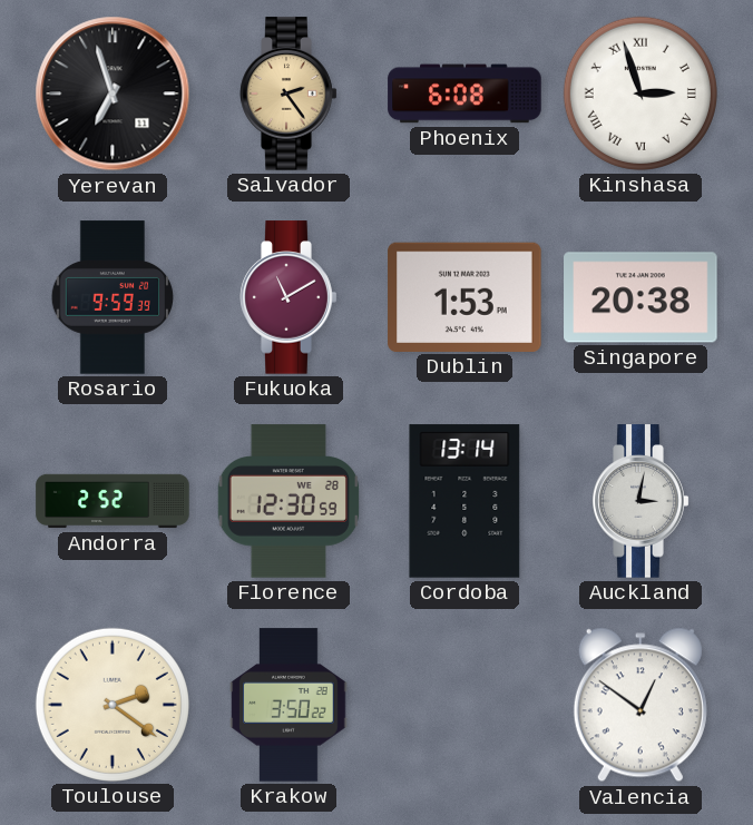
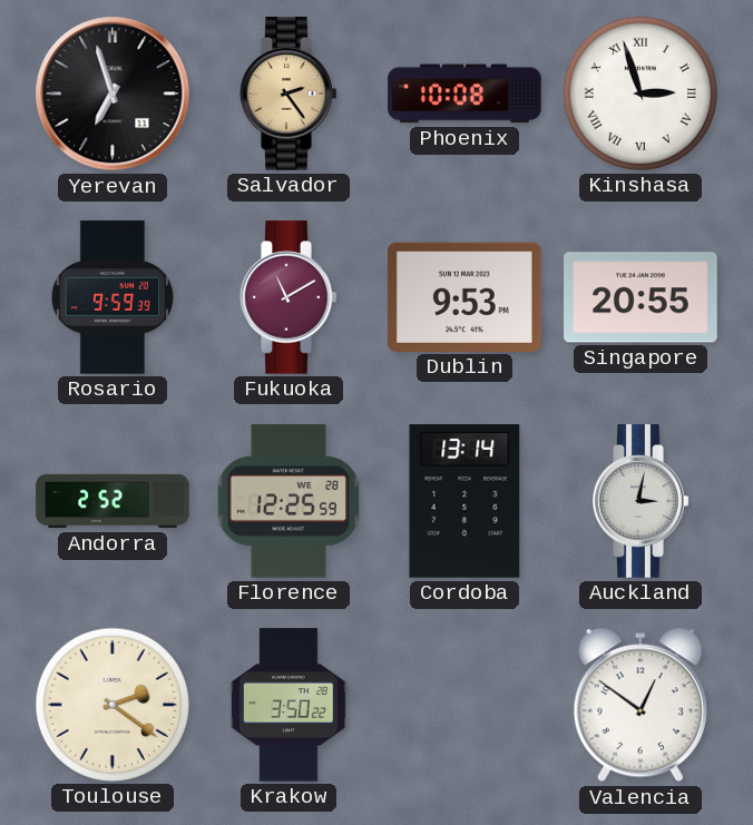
Phoenix: 6:08 -> 10:08
Dublin: 1:53 -> 9:53
Singapore: 20:38 -> 20:55
Florence: 12:30 -> 12:25
